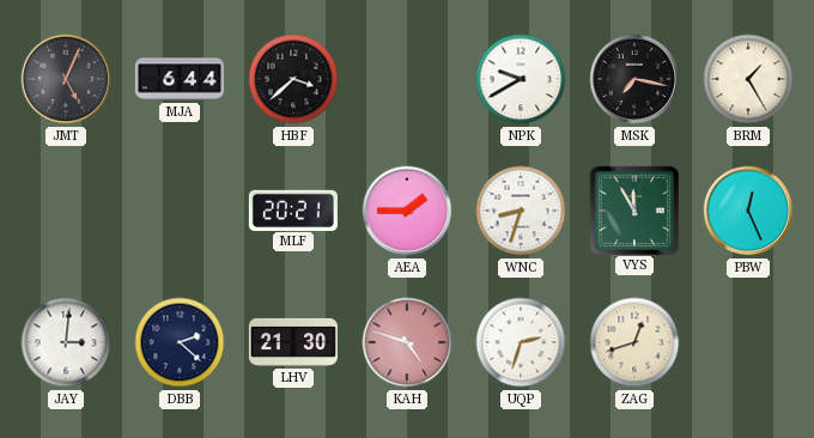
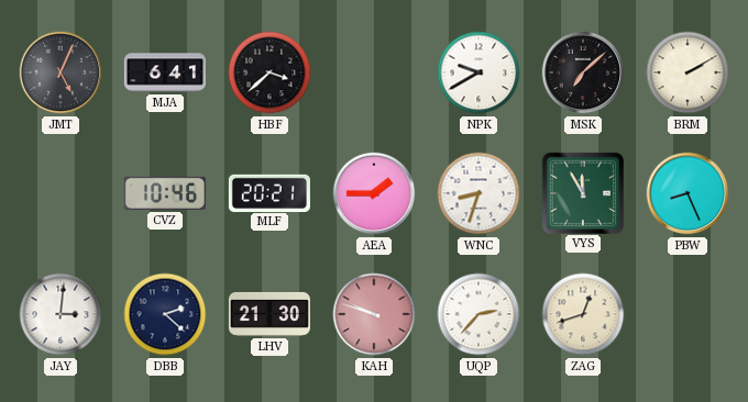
MJA: 6:44 -> 6:41
MSK: 7:17 -> 7:08
BRM: 1:25 -> 2:10
CVZ: none -> 10:46
PBW: 12:26 -> 8:26
KAH: 4:48 -> 9:48
UQP: 2:33 -> 2:37
